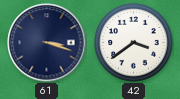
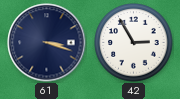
42: 3:39 -> 2:55
